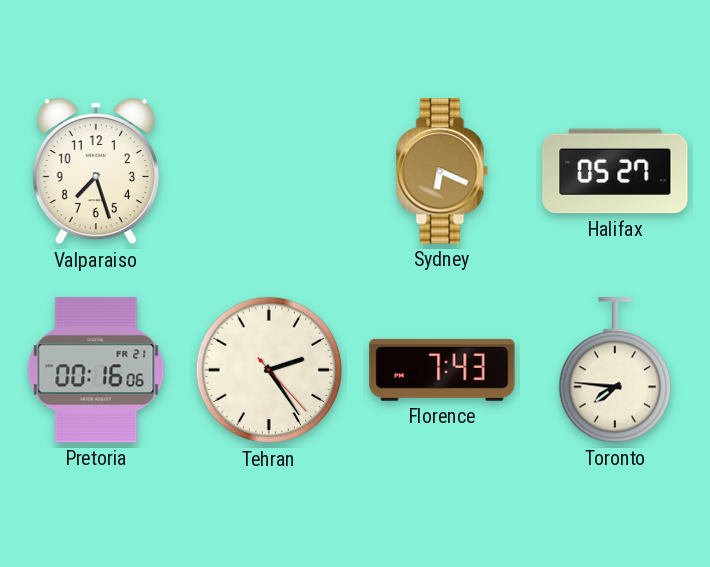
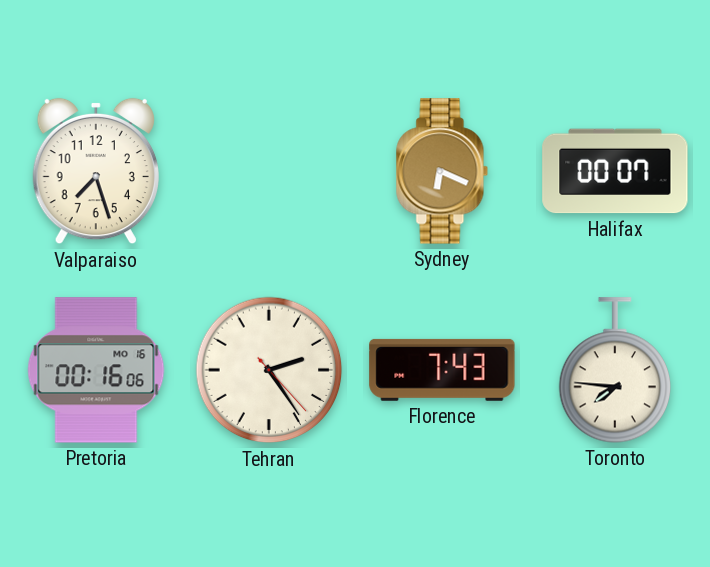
Halifax: 05:27 -> 00:07
Pretoria date: FR 21 -> MO 16
